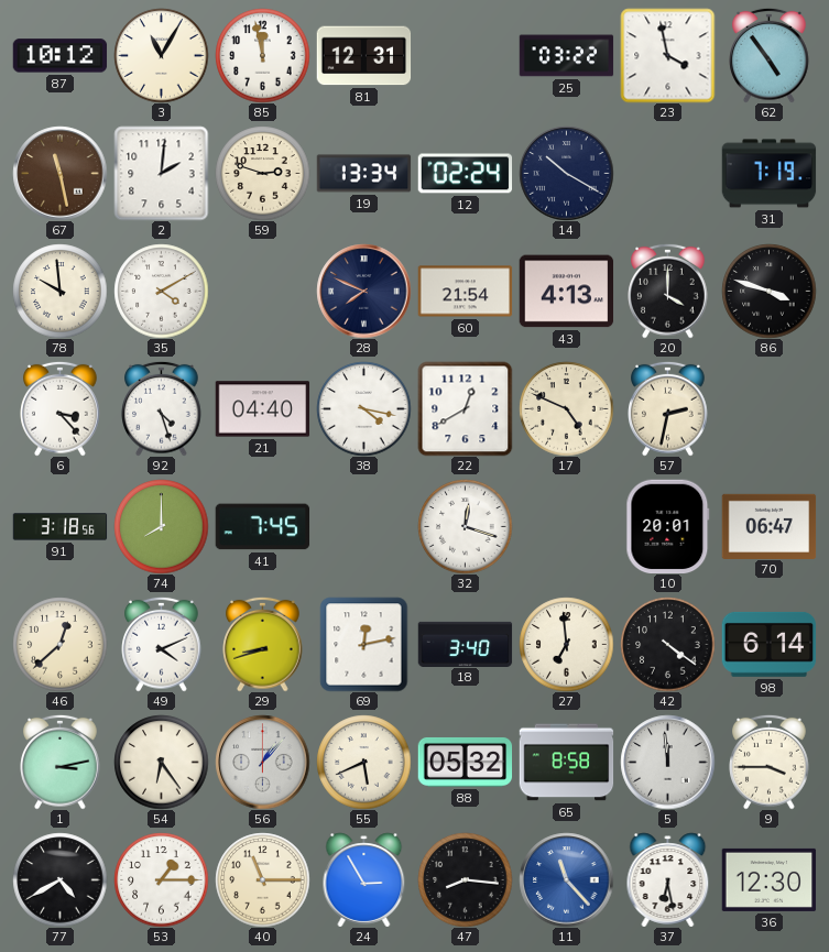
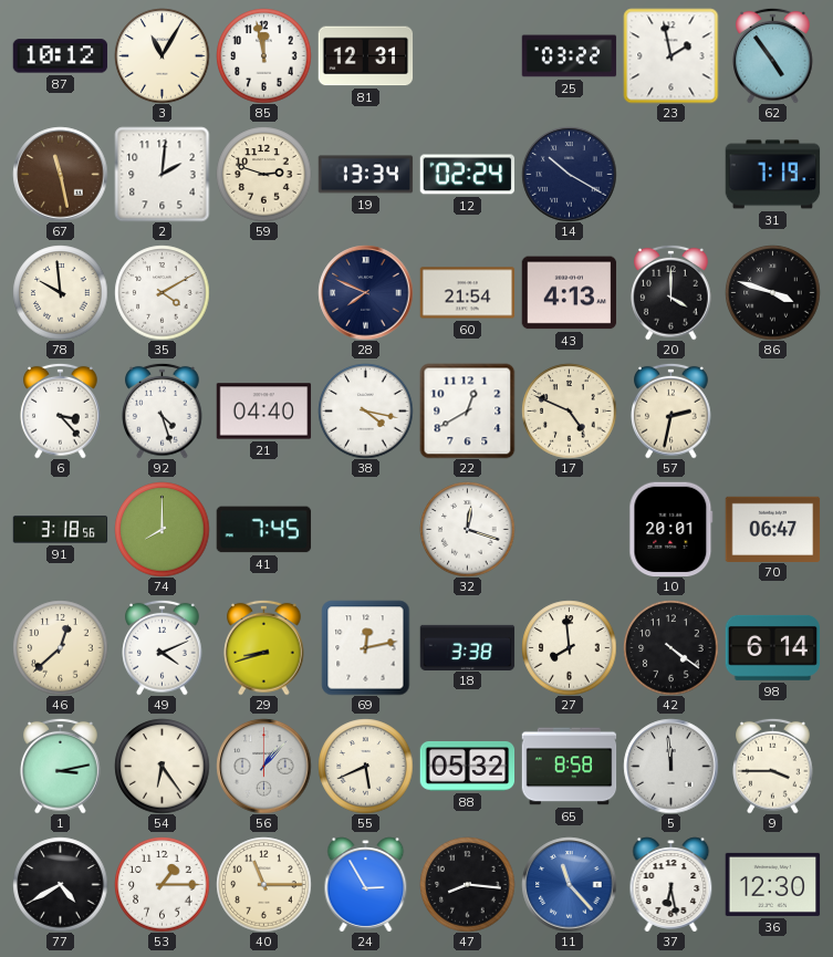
23: 3:58 -> 1:58
18: 3:40 -> 3:38
27: 6:59 -> 7:59
